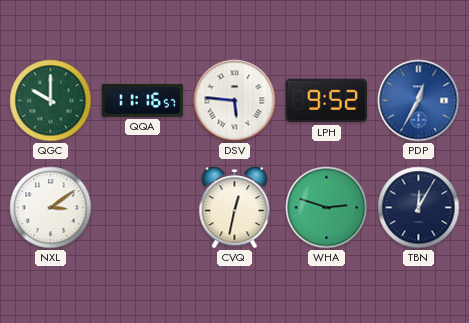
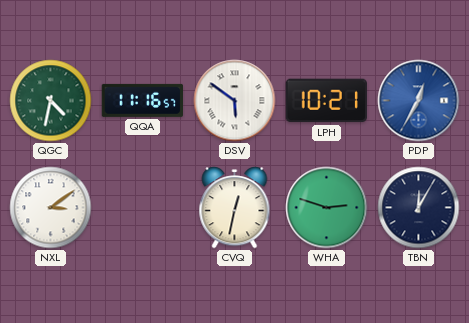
QGC: 10:00 -> 4:32
DSV: 5:46 -> 5:51
LPH: 9:52 -> 10:21
